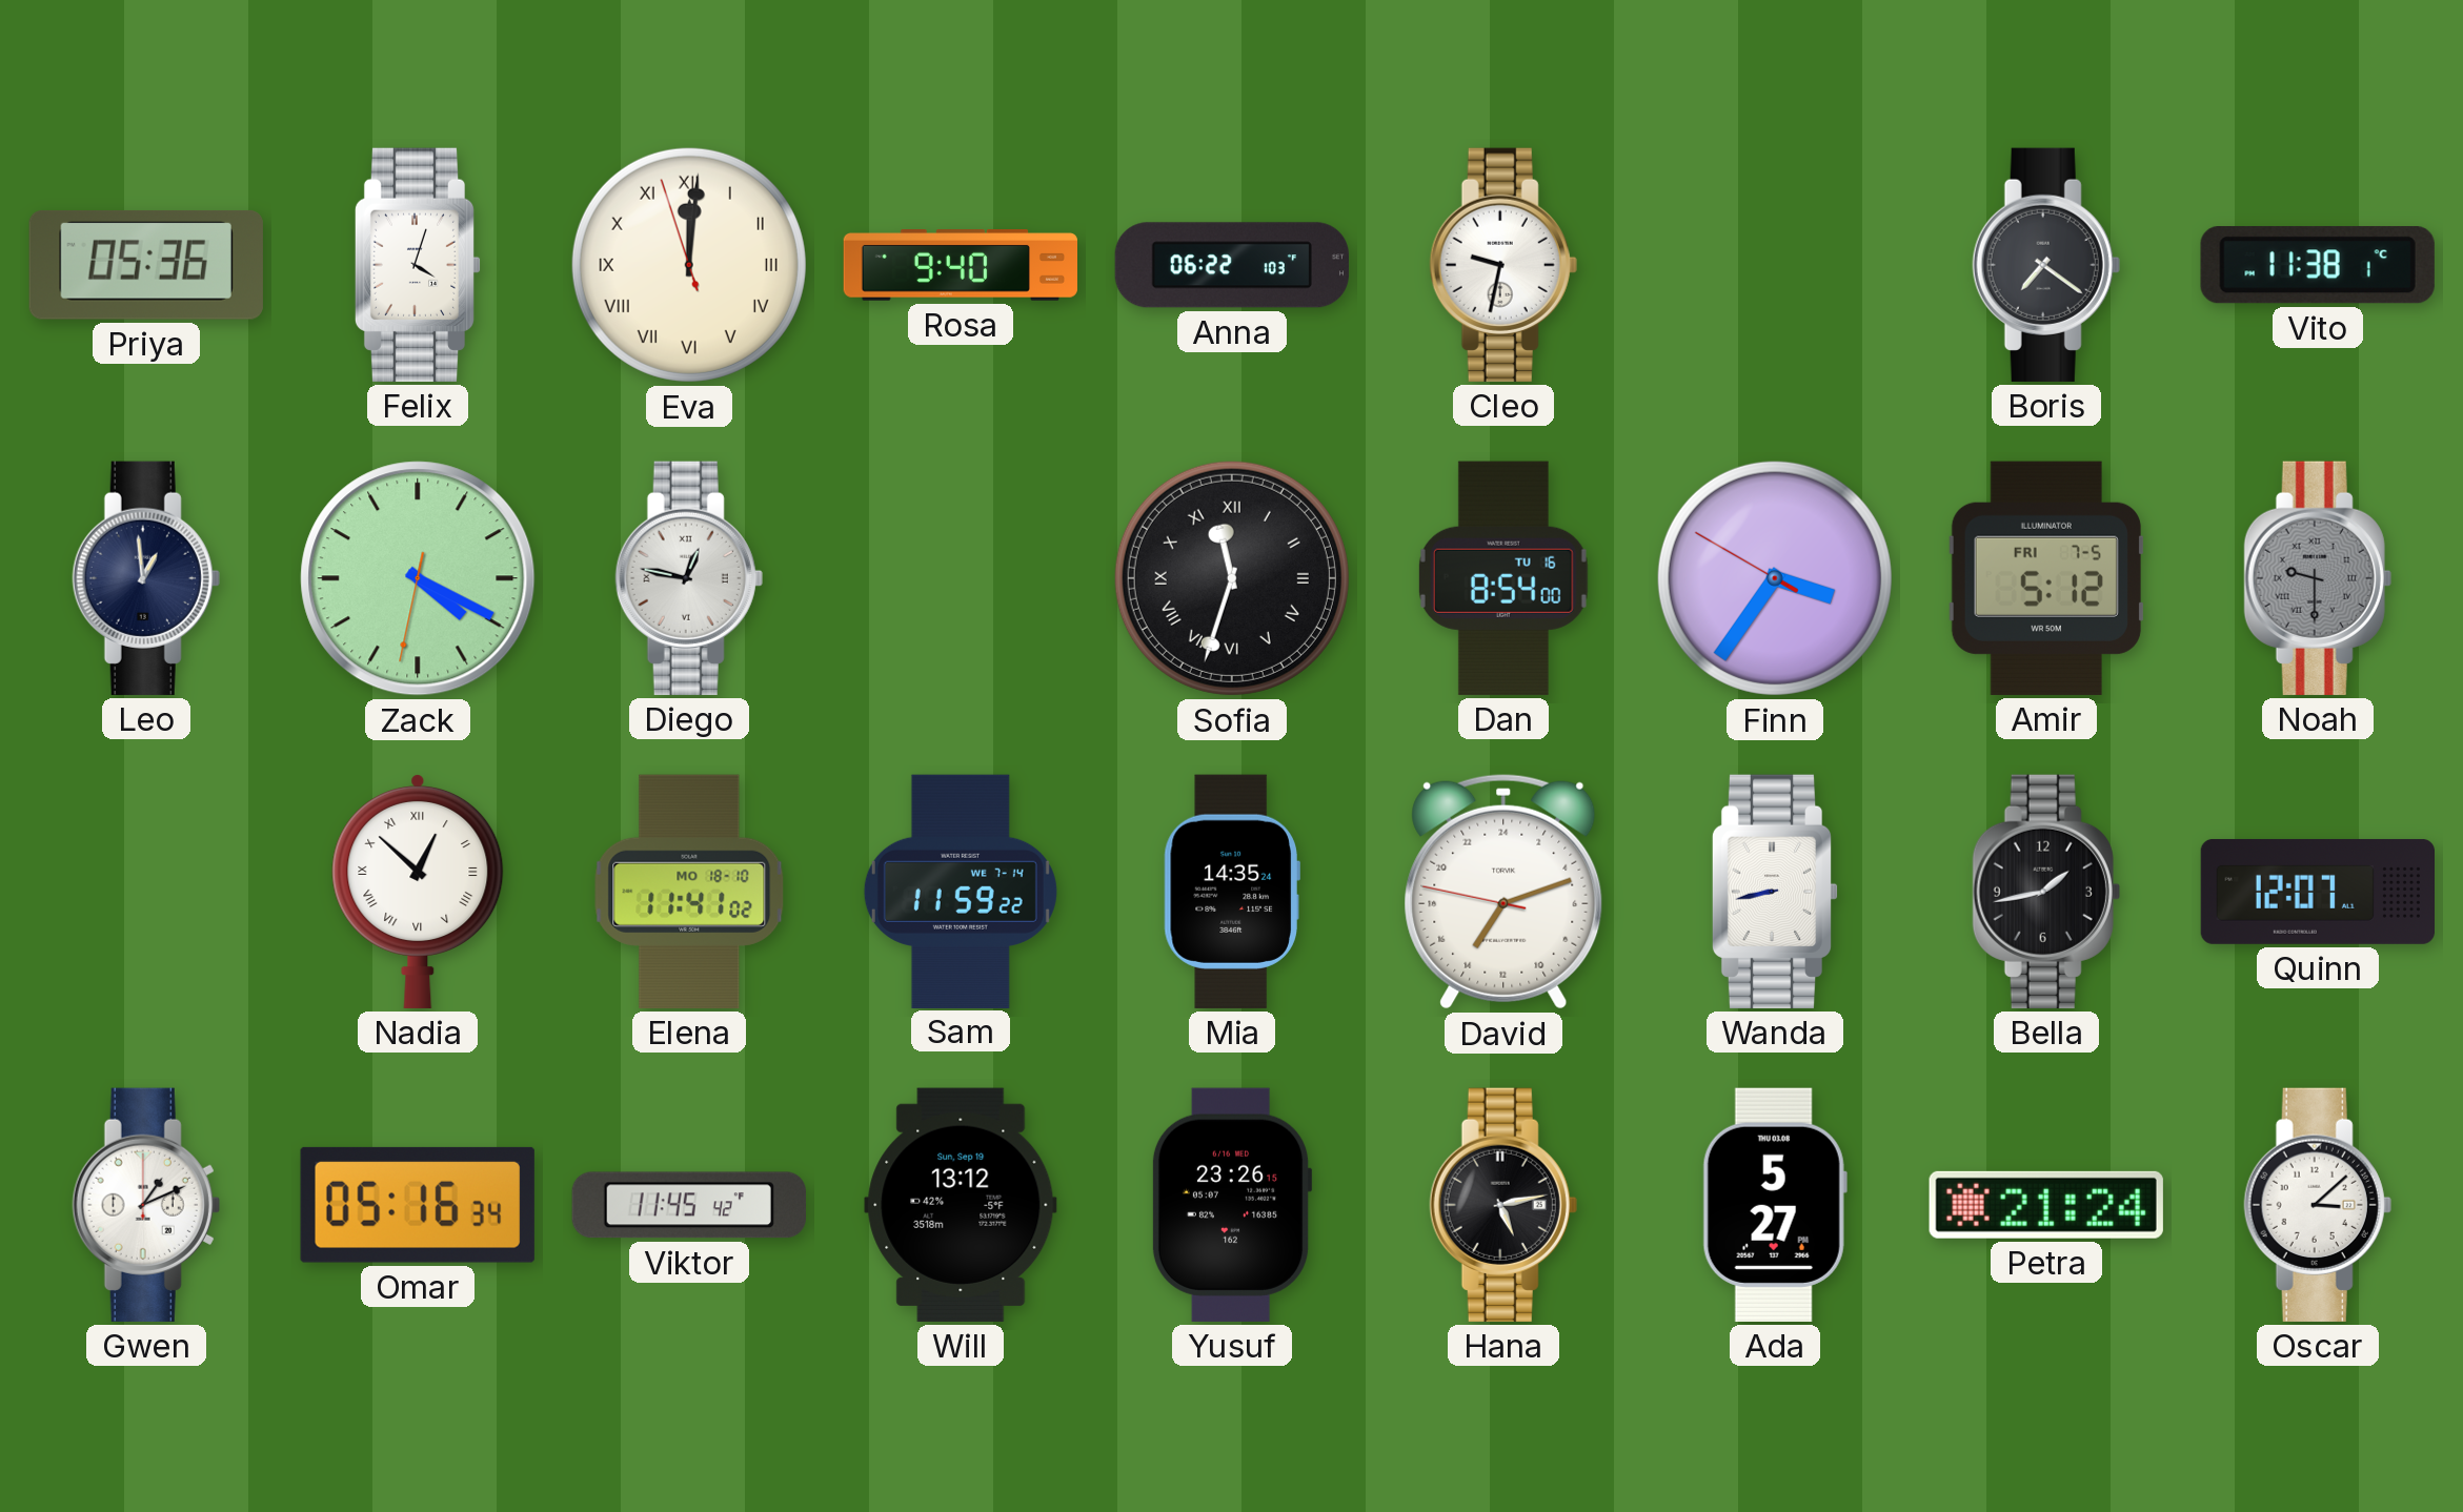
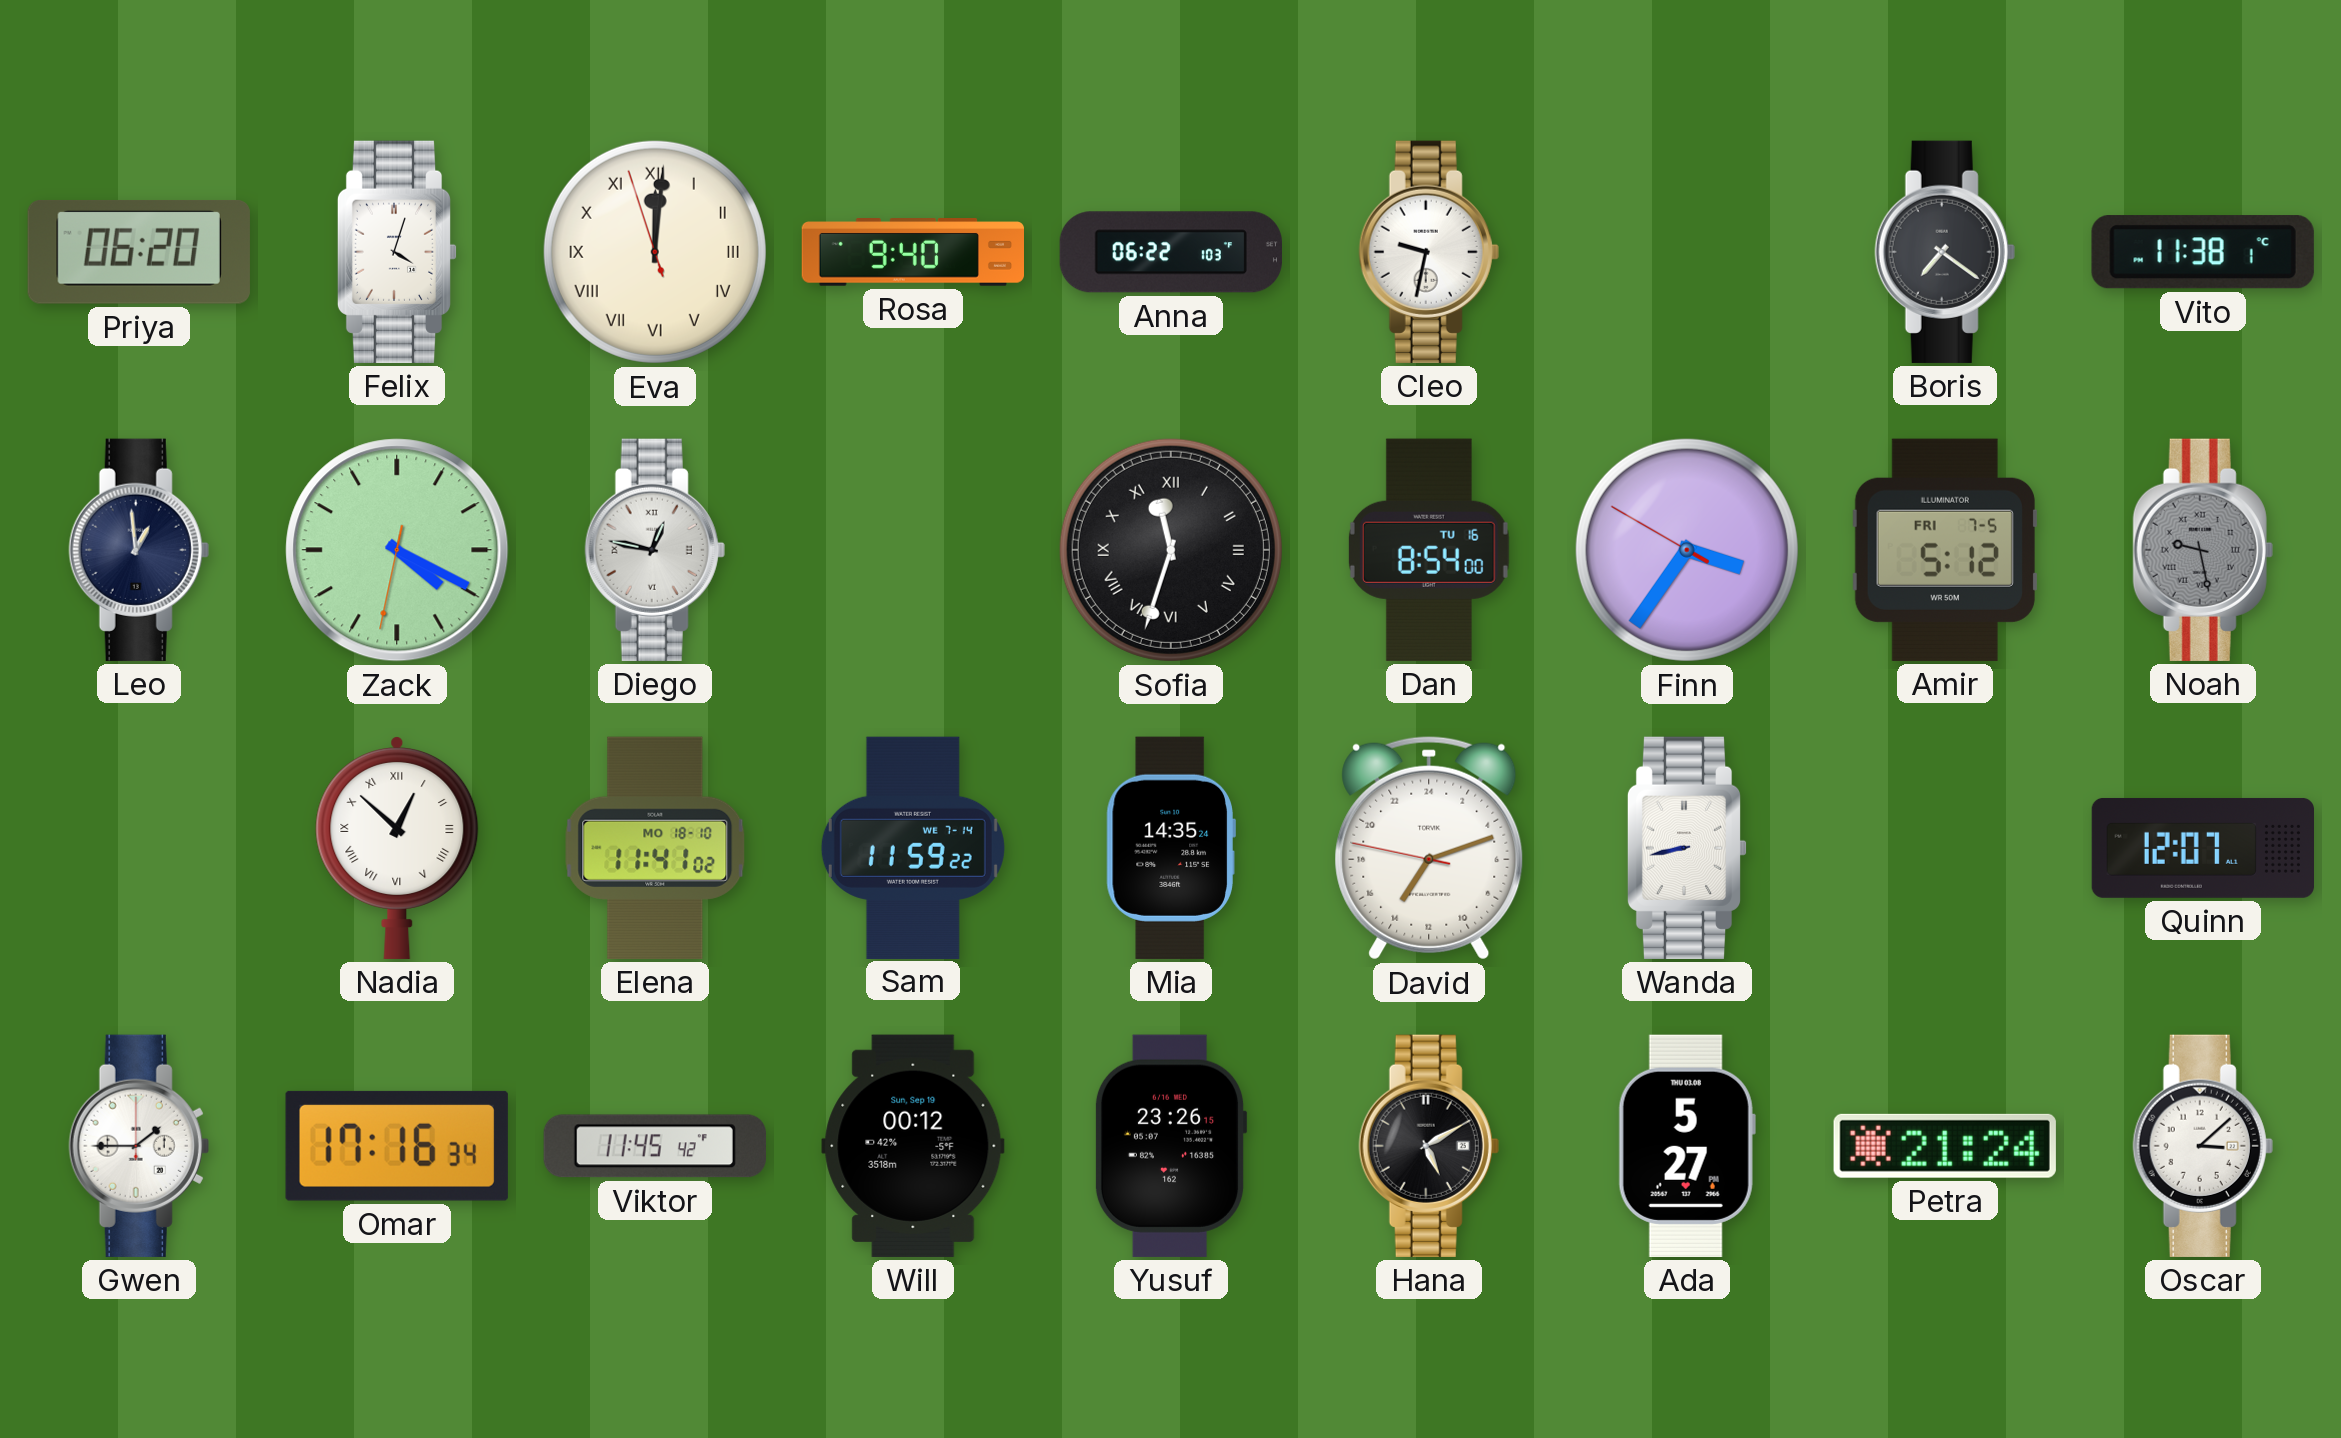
Priya: 05:36 -> 06:20
Noah: 9:30 -> 9:28
Bella: 1:43 -> none
Gwen: 1:11 -> 1:45
Omar: 05:16 -> 17:16
Will: 13:12 -> 00:12
Hana: 5:13 -> 5:10
